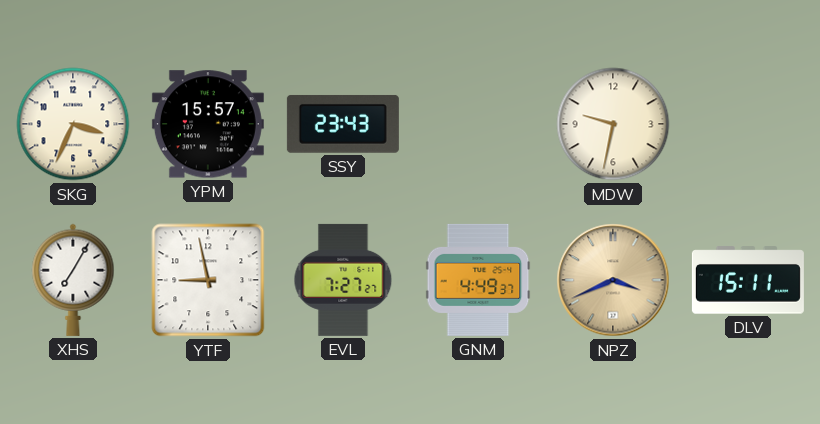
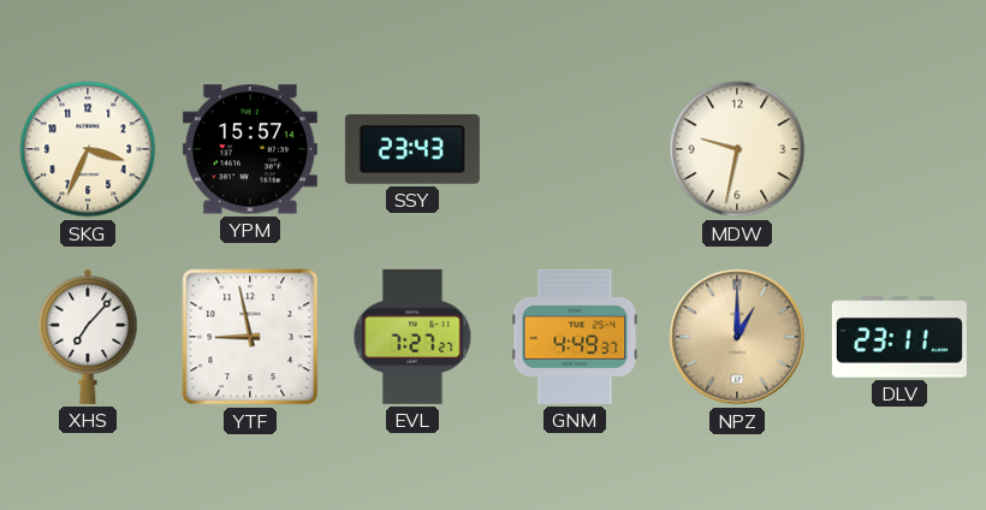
XHS: 7:05 -> 7:07
NPZ: 3:41 -> 1:00
DLV: 15:11 -> 23:11
